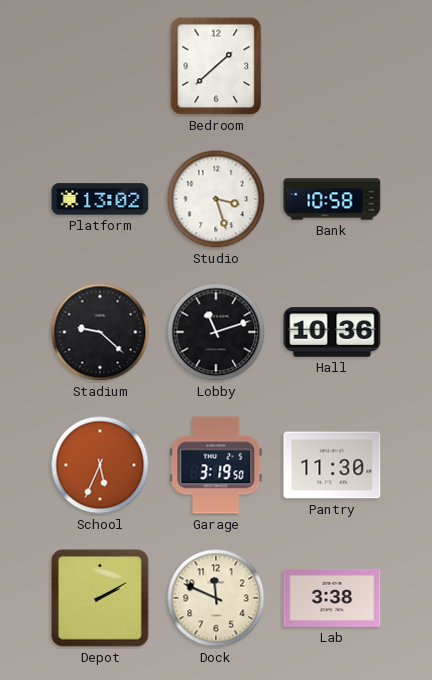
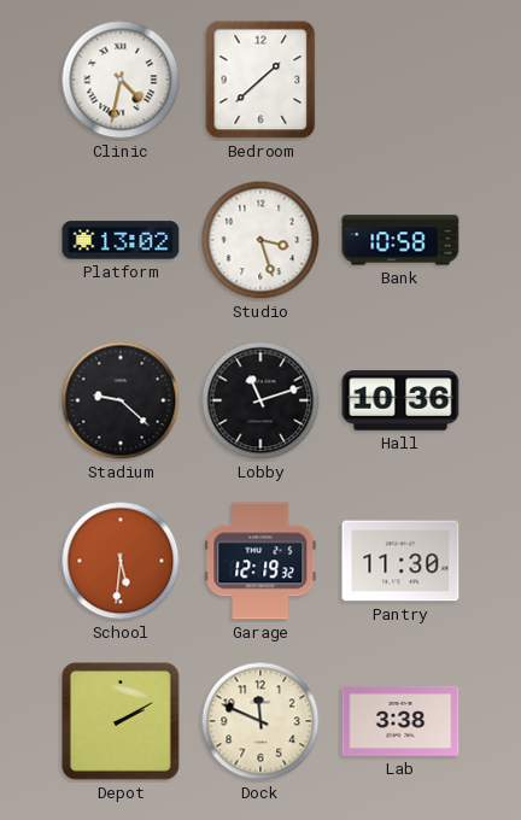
Clinic: none -> 4:32
School: 5:34 -> 5:31
Garage: 3:19 -> 12:19
